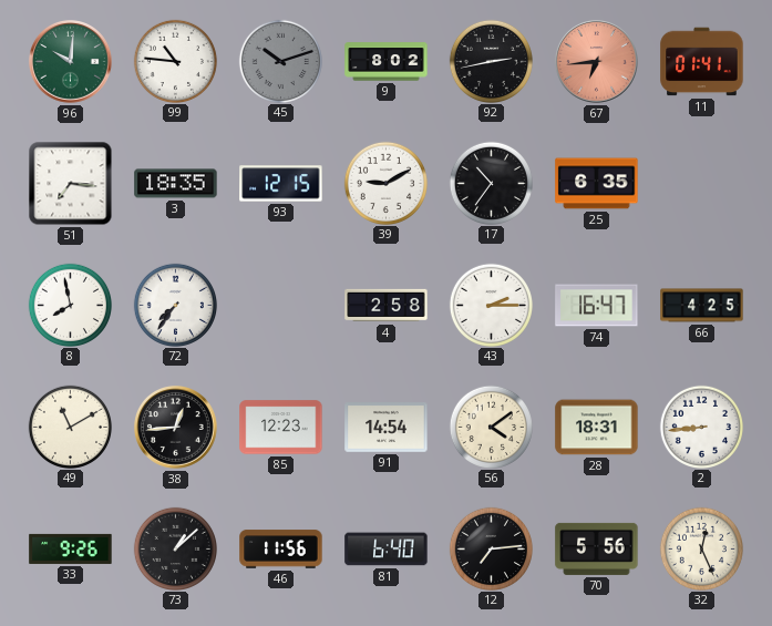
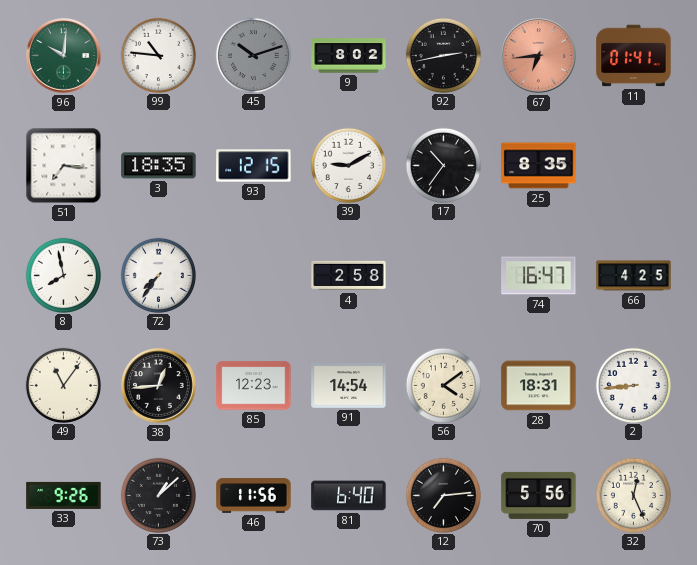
25: 6:35 -> 8:35
43: 2:15 -> none
49: 11:10 -> 11:06
